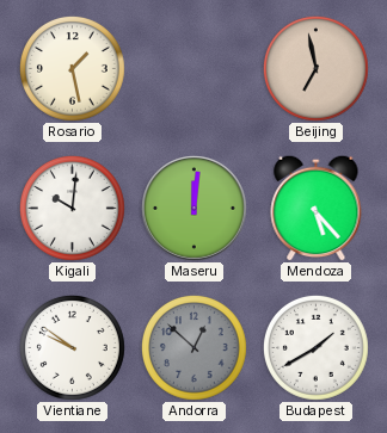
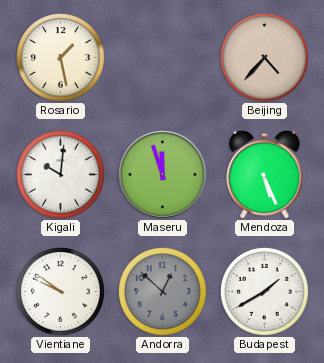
Beijing: 6:58 -> 4:37
Maseru: 12:01 -> 11:57
Mendoza: 5:23 -> 5:26
